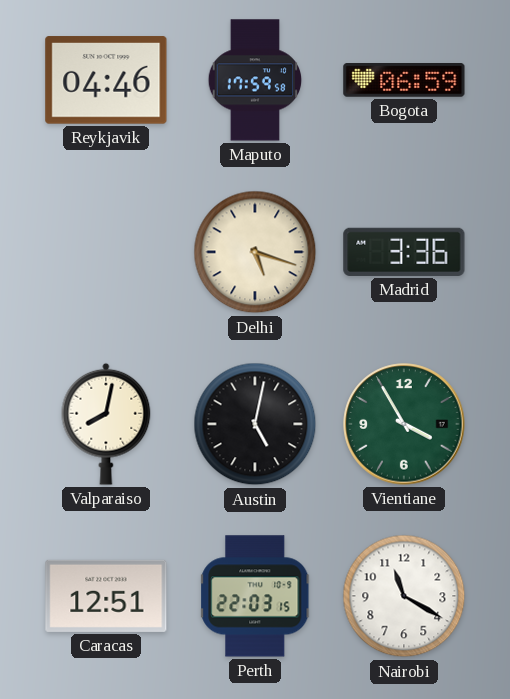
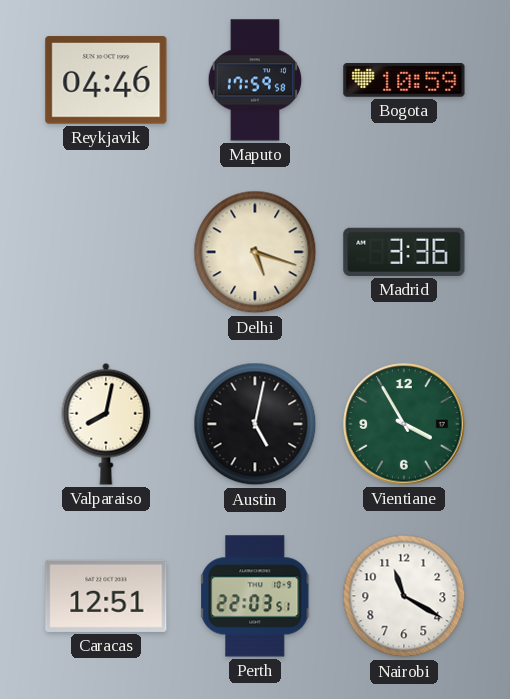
Bogota: 06:59 -> 10:59
Perth: 22:03:15 -> 22:03:51
